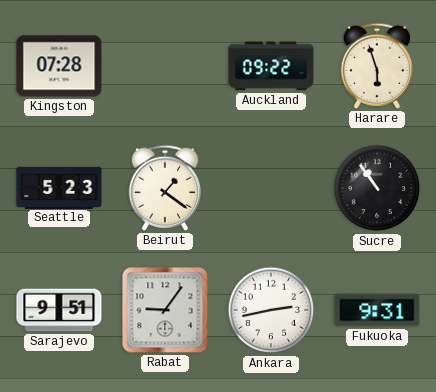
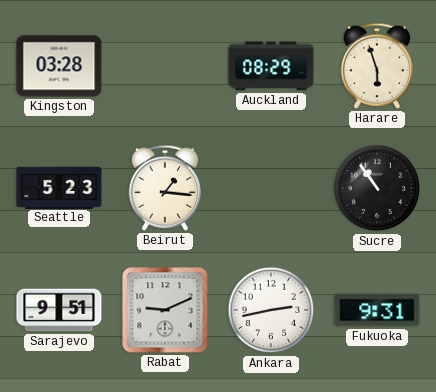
Kingston: 07:28 -> 03:28
Auckland: 09:22 -> 08:29
Beirut: 1:21 -> 1:16
Rabat: 9:06 -> 9:11
